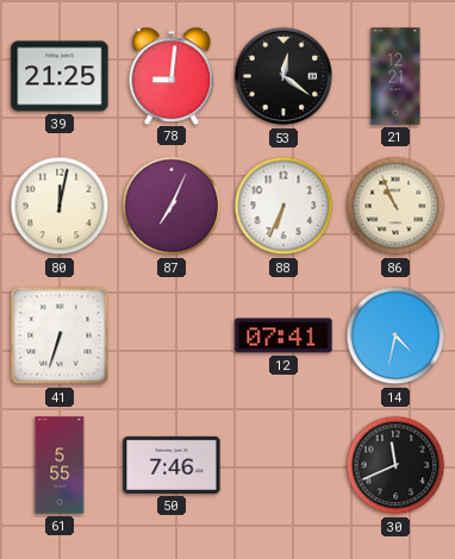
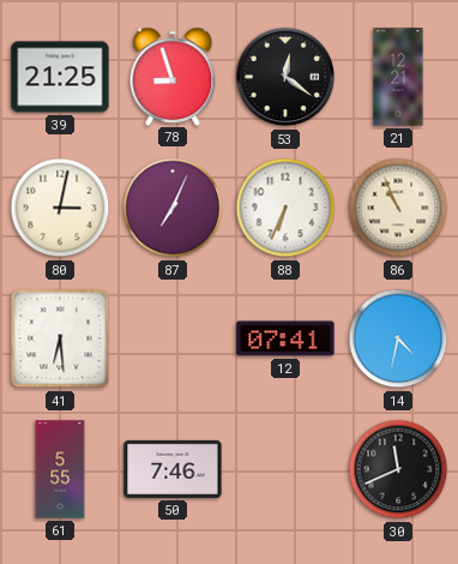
78: 9:01 -> 8:57
80: 12:02 -> 3:02
41: 6:33 -> 6:29
